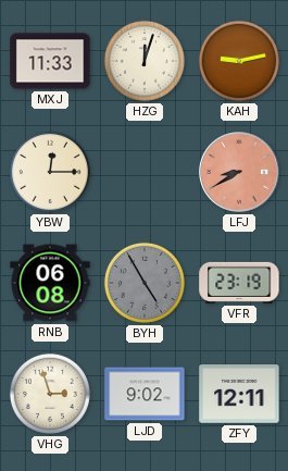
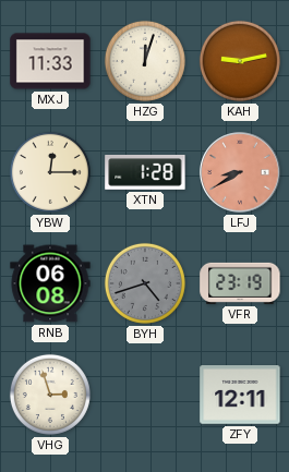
XTN: none -> 1:28
BYH: 4:55 -> 4:42
LJD: 9:02 -> none
